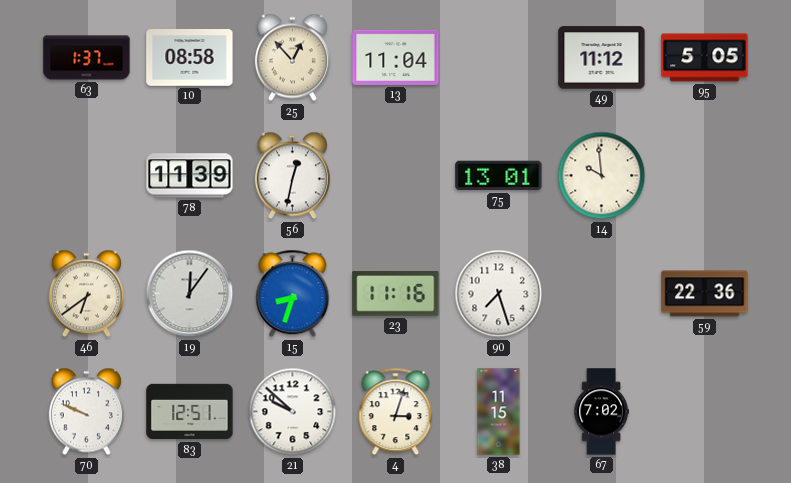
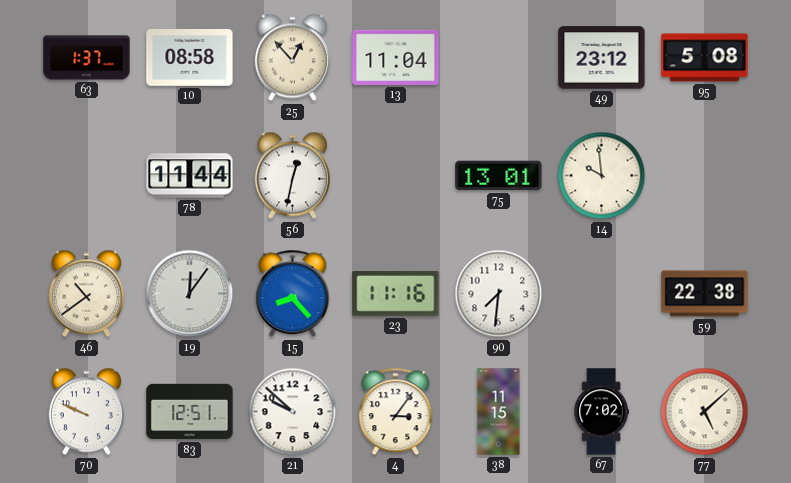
49: 11:12 -> 23:12
95: 5:05 -> 5:08
78: 11:39 -> 11:44
46: 6:39 -> 10:39
15: 8:33 -> 8:23
90: 7:27 -> 7:31
59: 22:36 -> 22:38
4: 3:03 -> 3:06
77: none -> 5:08
